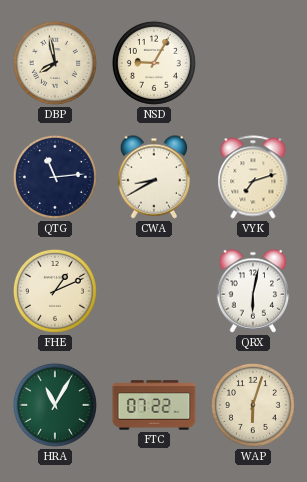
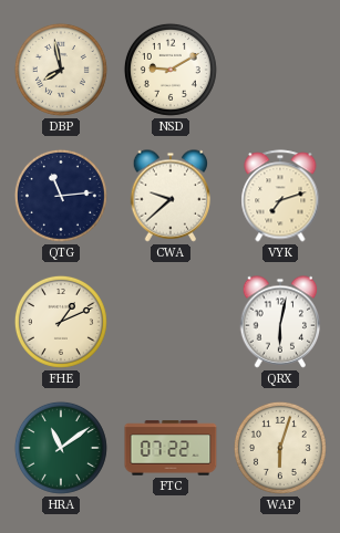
NSD: 9:05 -> 9:10
CWA: 8:40 -> 9:38
HRA: 11:05 -> 11:09
